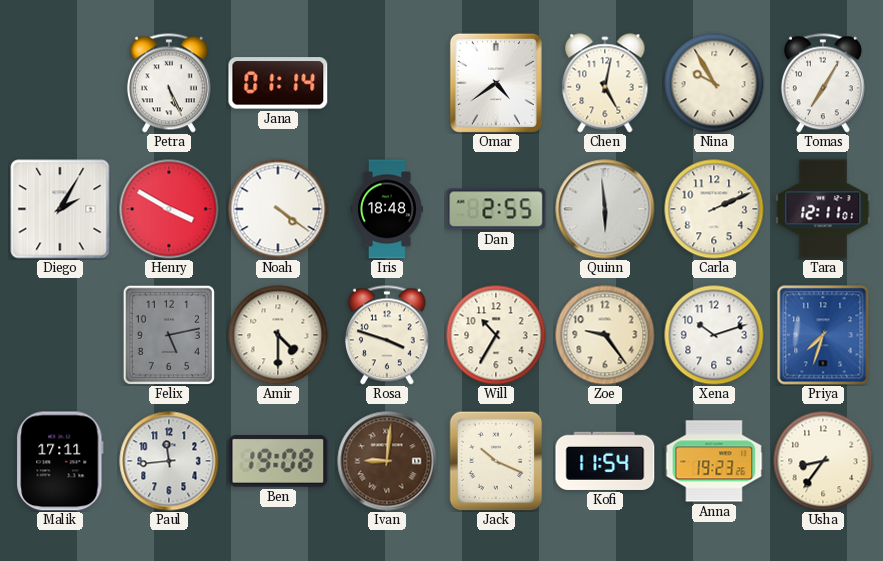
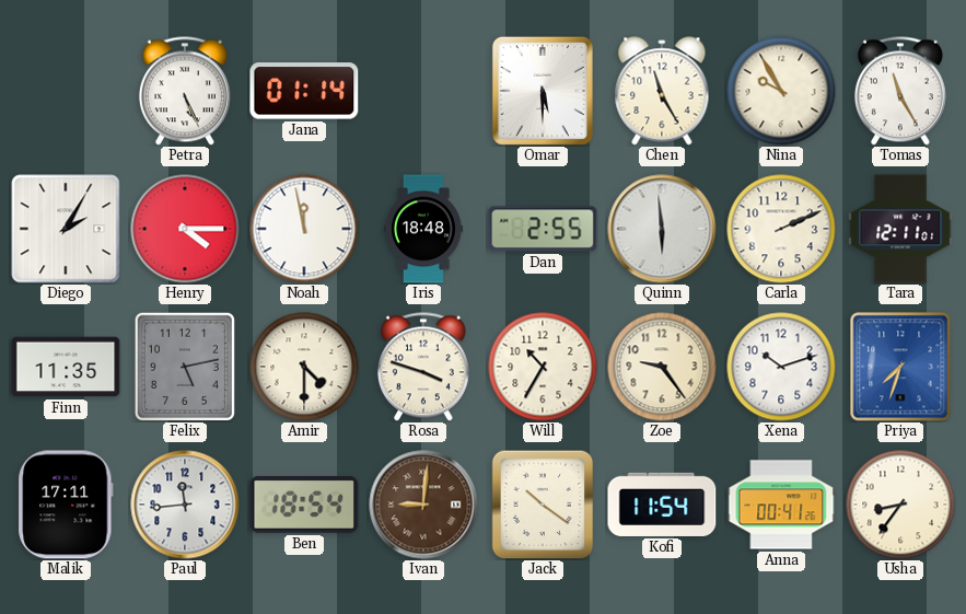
Omar: 4:39 -> 5:30
Chen: 5:02 -> 11:25
Tomas: 7:05 -> 11:25
Henry: 3:50 -> 4:15
Noah: 4:21 -> 11:58
Finn: none -> 11:35
Ben: 19:08 -> 18:54
Jack: 10:19 -> 10:21
Anna: 19:23 -> 00:41
